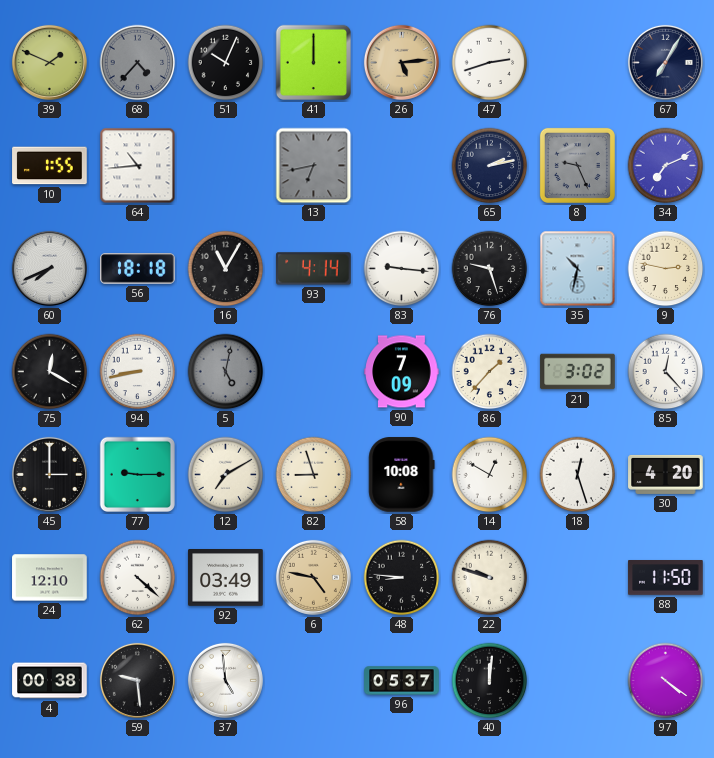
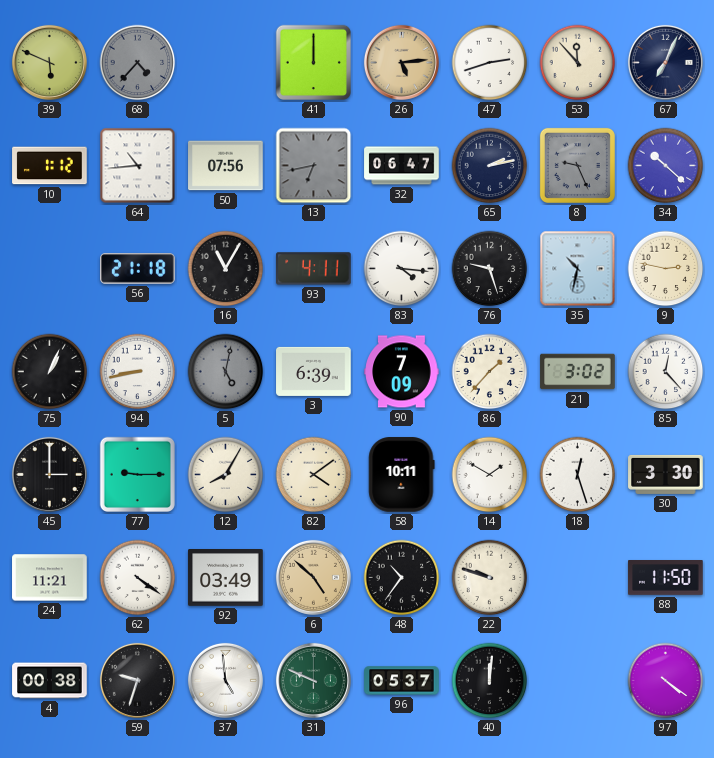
39: 1:49 -> 5:49
51: 10:04 -> none
53: none -> 11:53
67: 7:05 -> 7:04
10: 1:55 -> 1:12
50: none -> 07:56
32: none -> 06:47
34: 7:11 -> 10:22
60: 7:41 -> none
56: 18:18 -> 21:18
93: 4:14 -> 4:11
83: 9:16 -> 4:16
75: 12:20 -> 1:04
3: none -> 6:39
12: 7:10 -> 8:05
82: 8:57 -> 4:09
58: 10:08 -> 10:11
14: 12:50 -> 1:50
30: 4:20 -> 3:30
24: 12:10 -> 11:21
62: 4:22 -> 4:21
6: 4:47 -> 4:52
48: 8:46 -> 10:36
59: 9:29 -> 9:33
31: none -> 9:49
